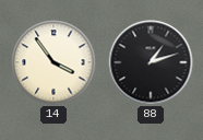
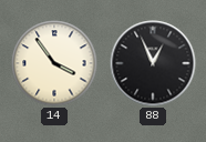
88: 1:12 -> 12:56
